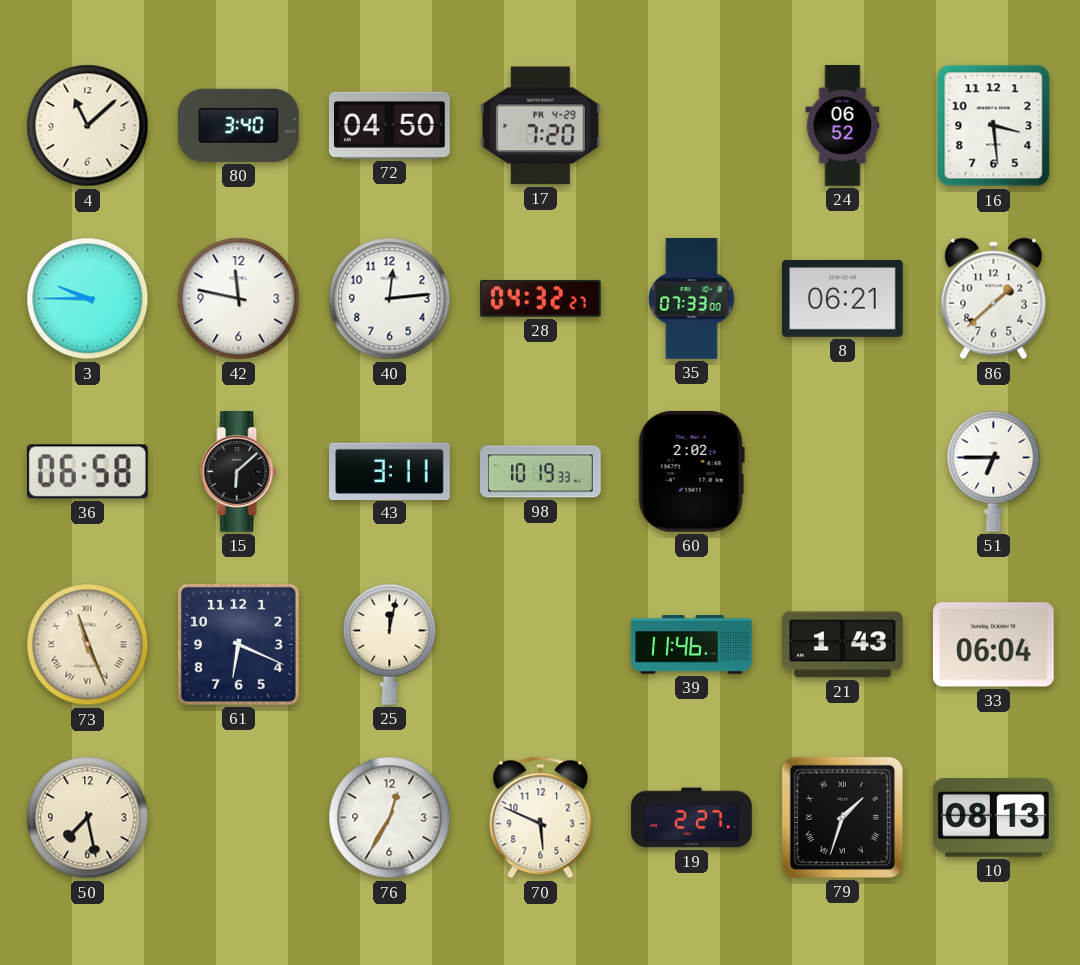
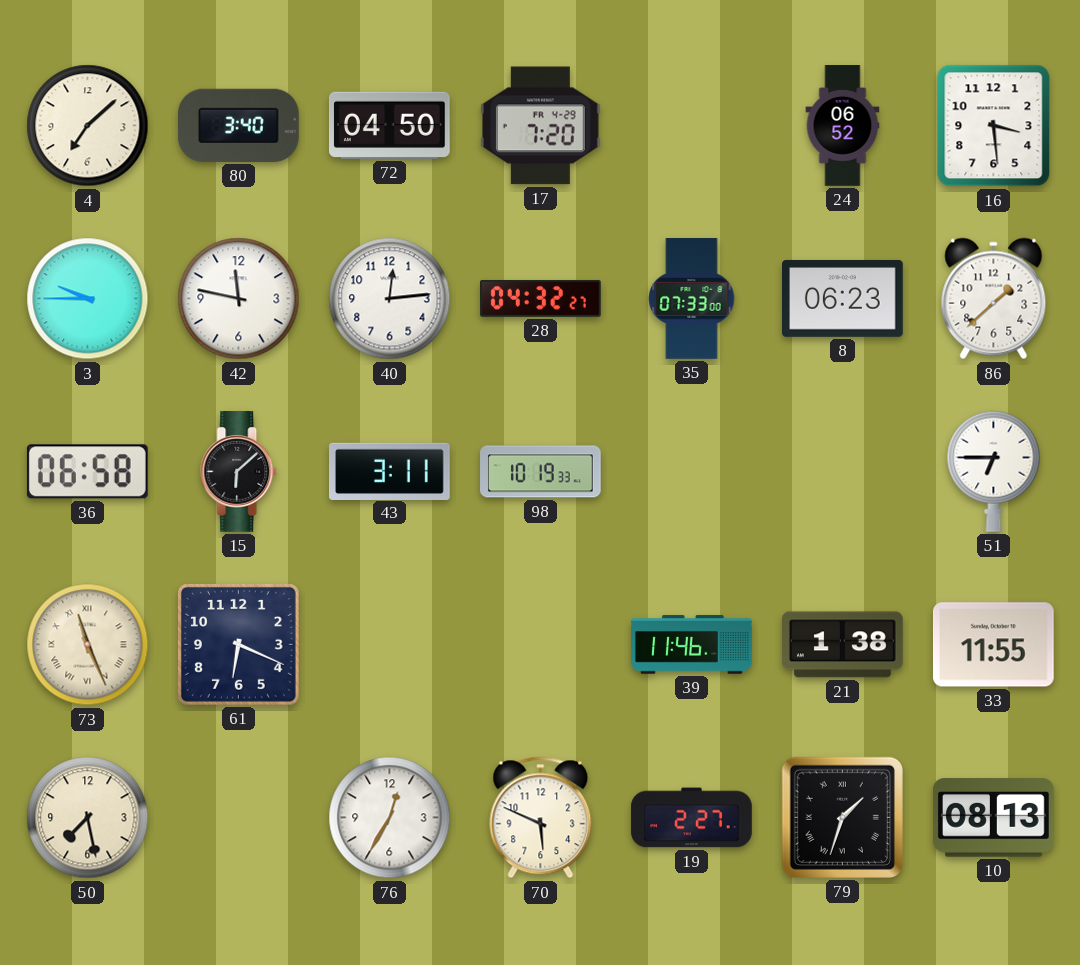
4: 11:08 -> 7:08
8: 06:21 -> 06:23
60: 2:02 -> none
25: 12:02 -> none
21: 1:43 -> 1:38
33: 06:04 -> 11:55
